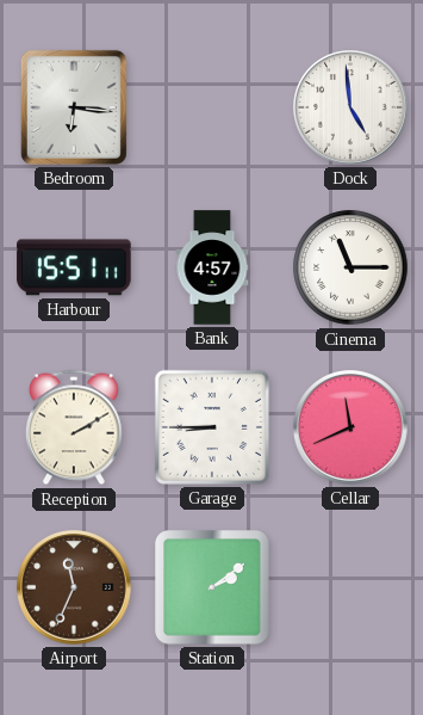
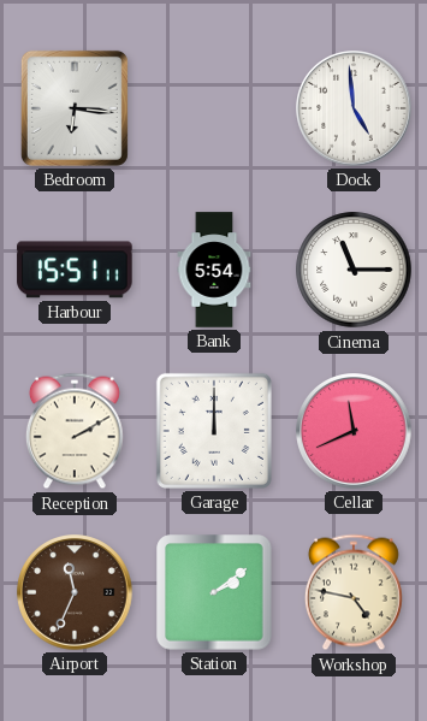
Bank: 4:57 -> 5:54
Garage: 8:45 -> 12:00
Workshop: none -> 4:47
